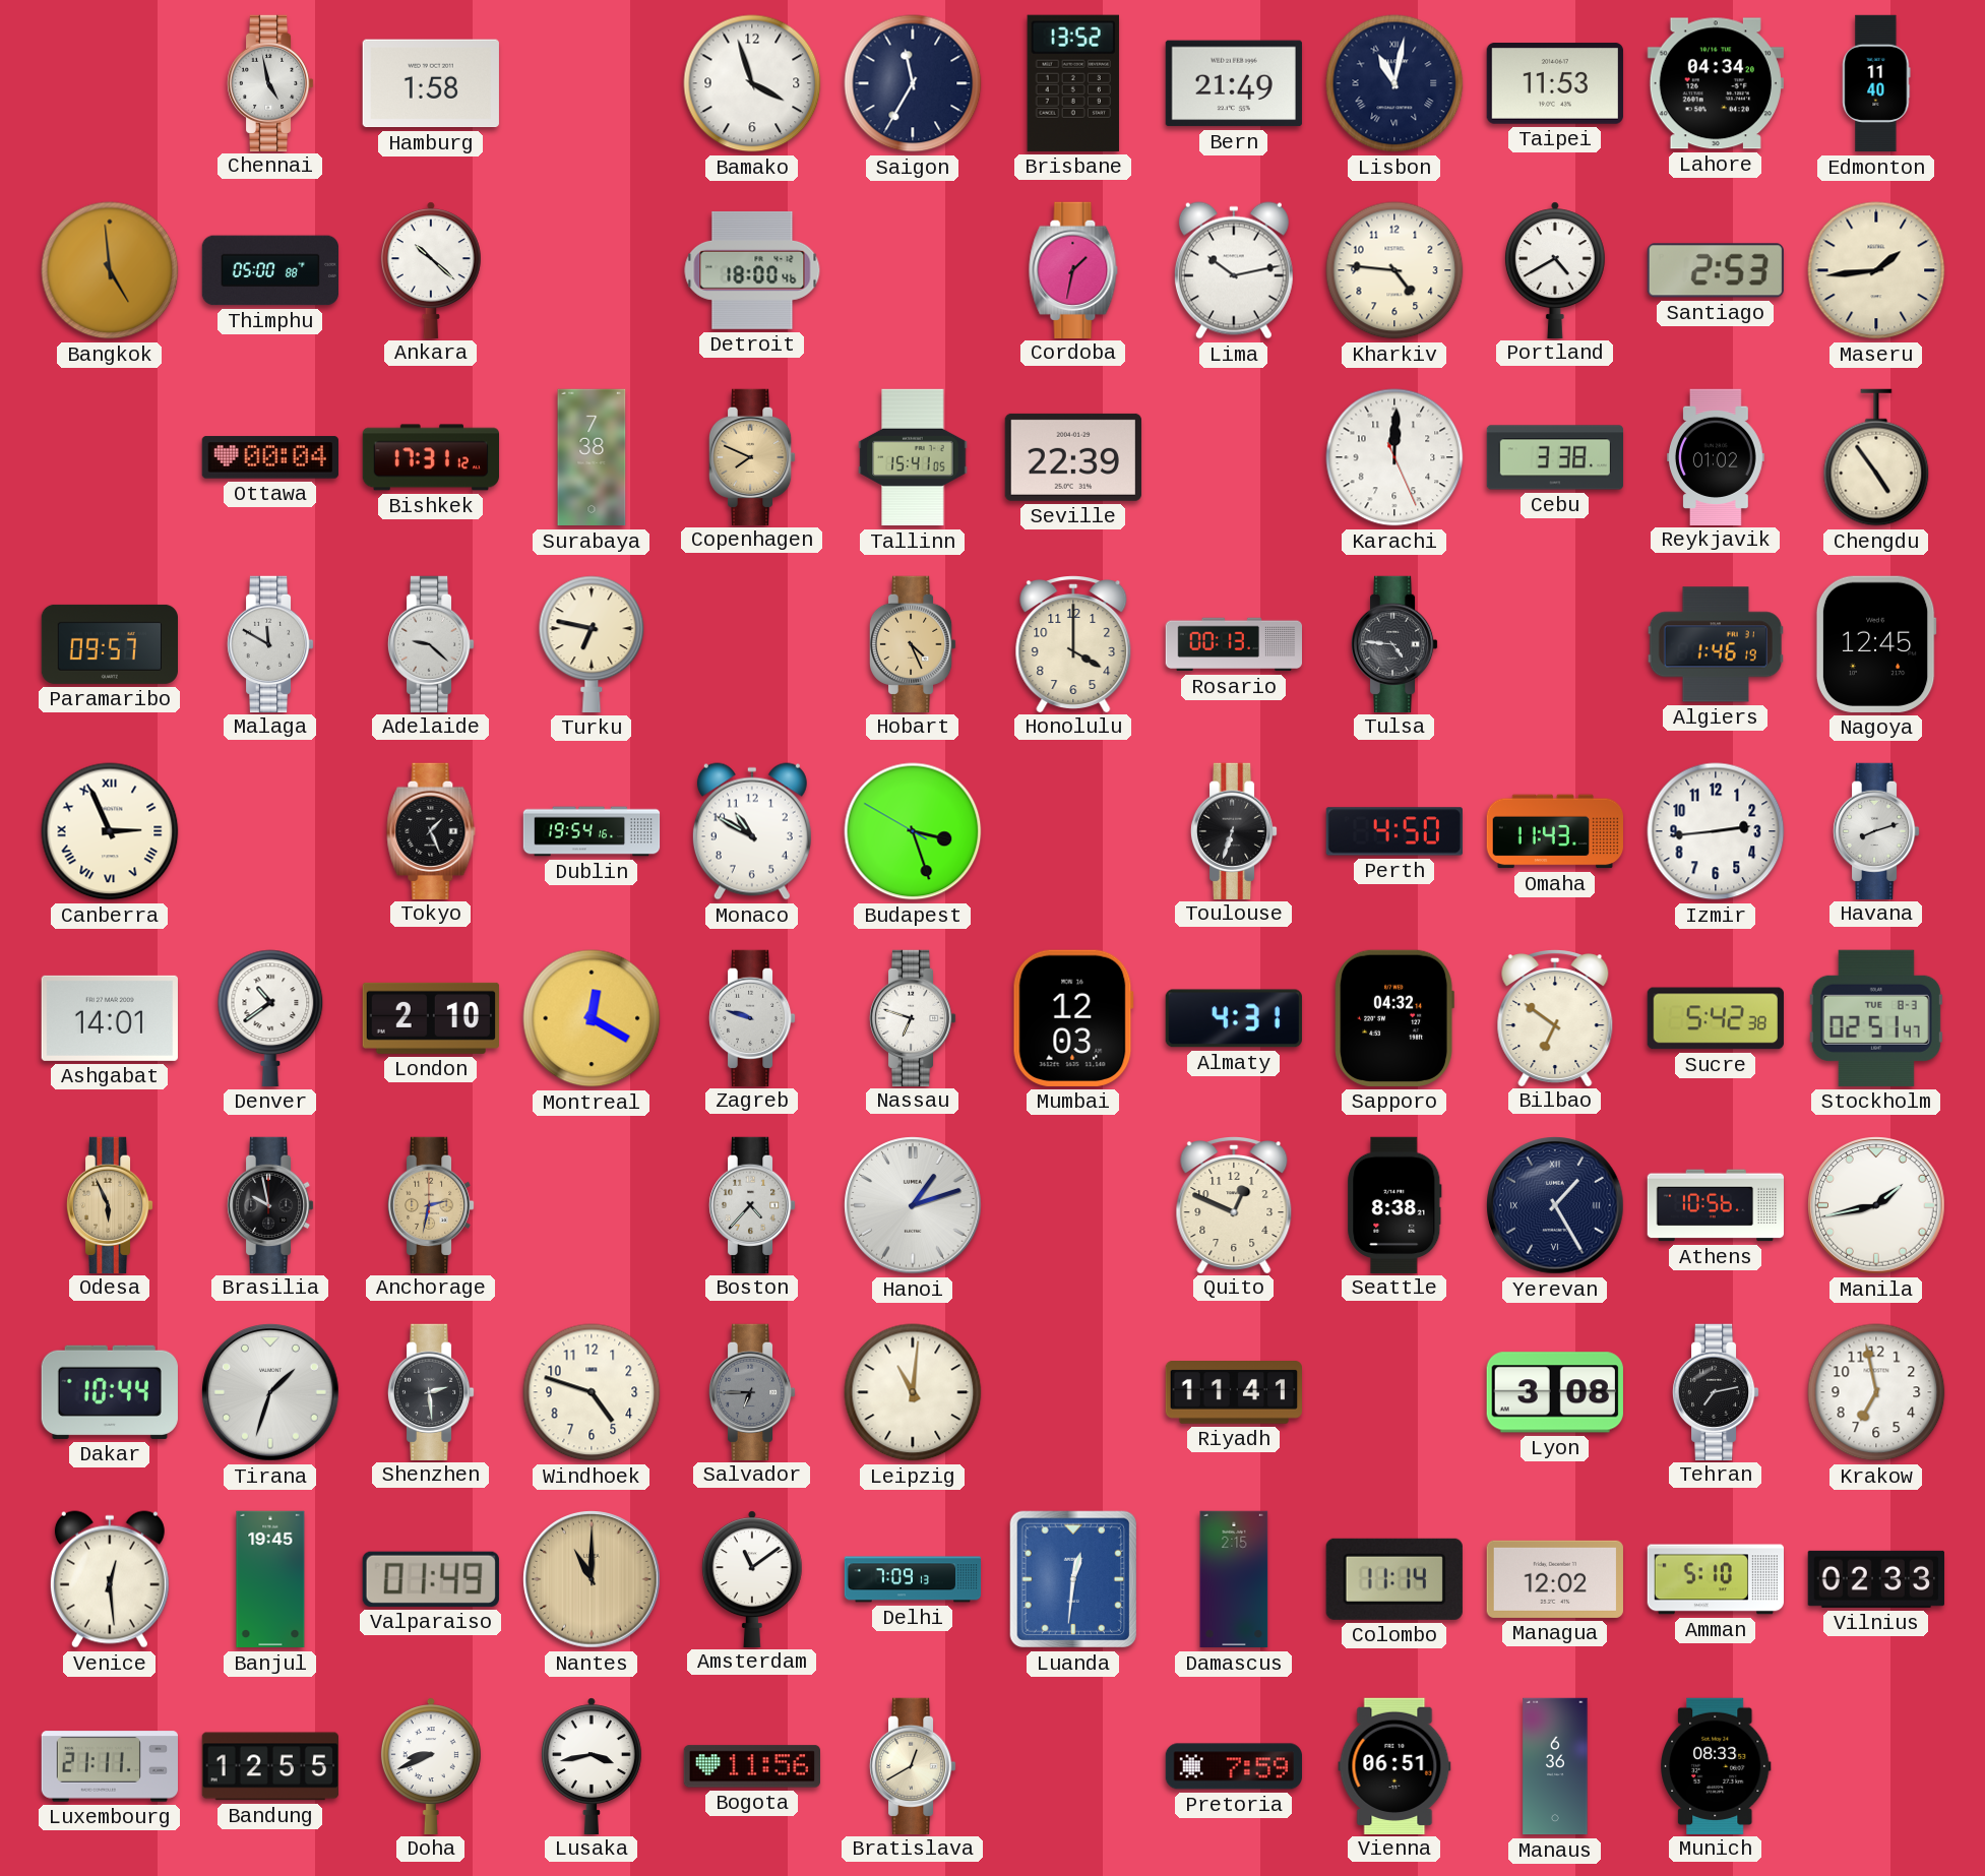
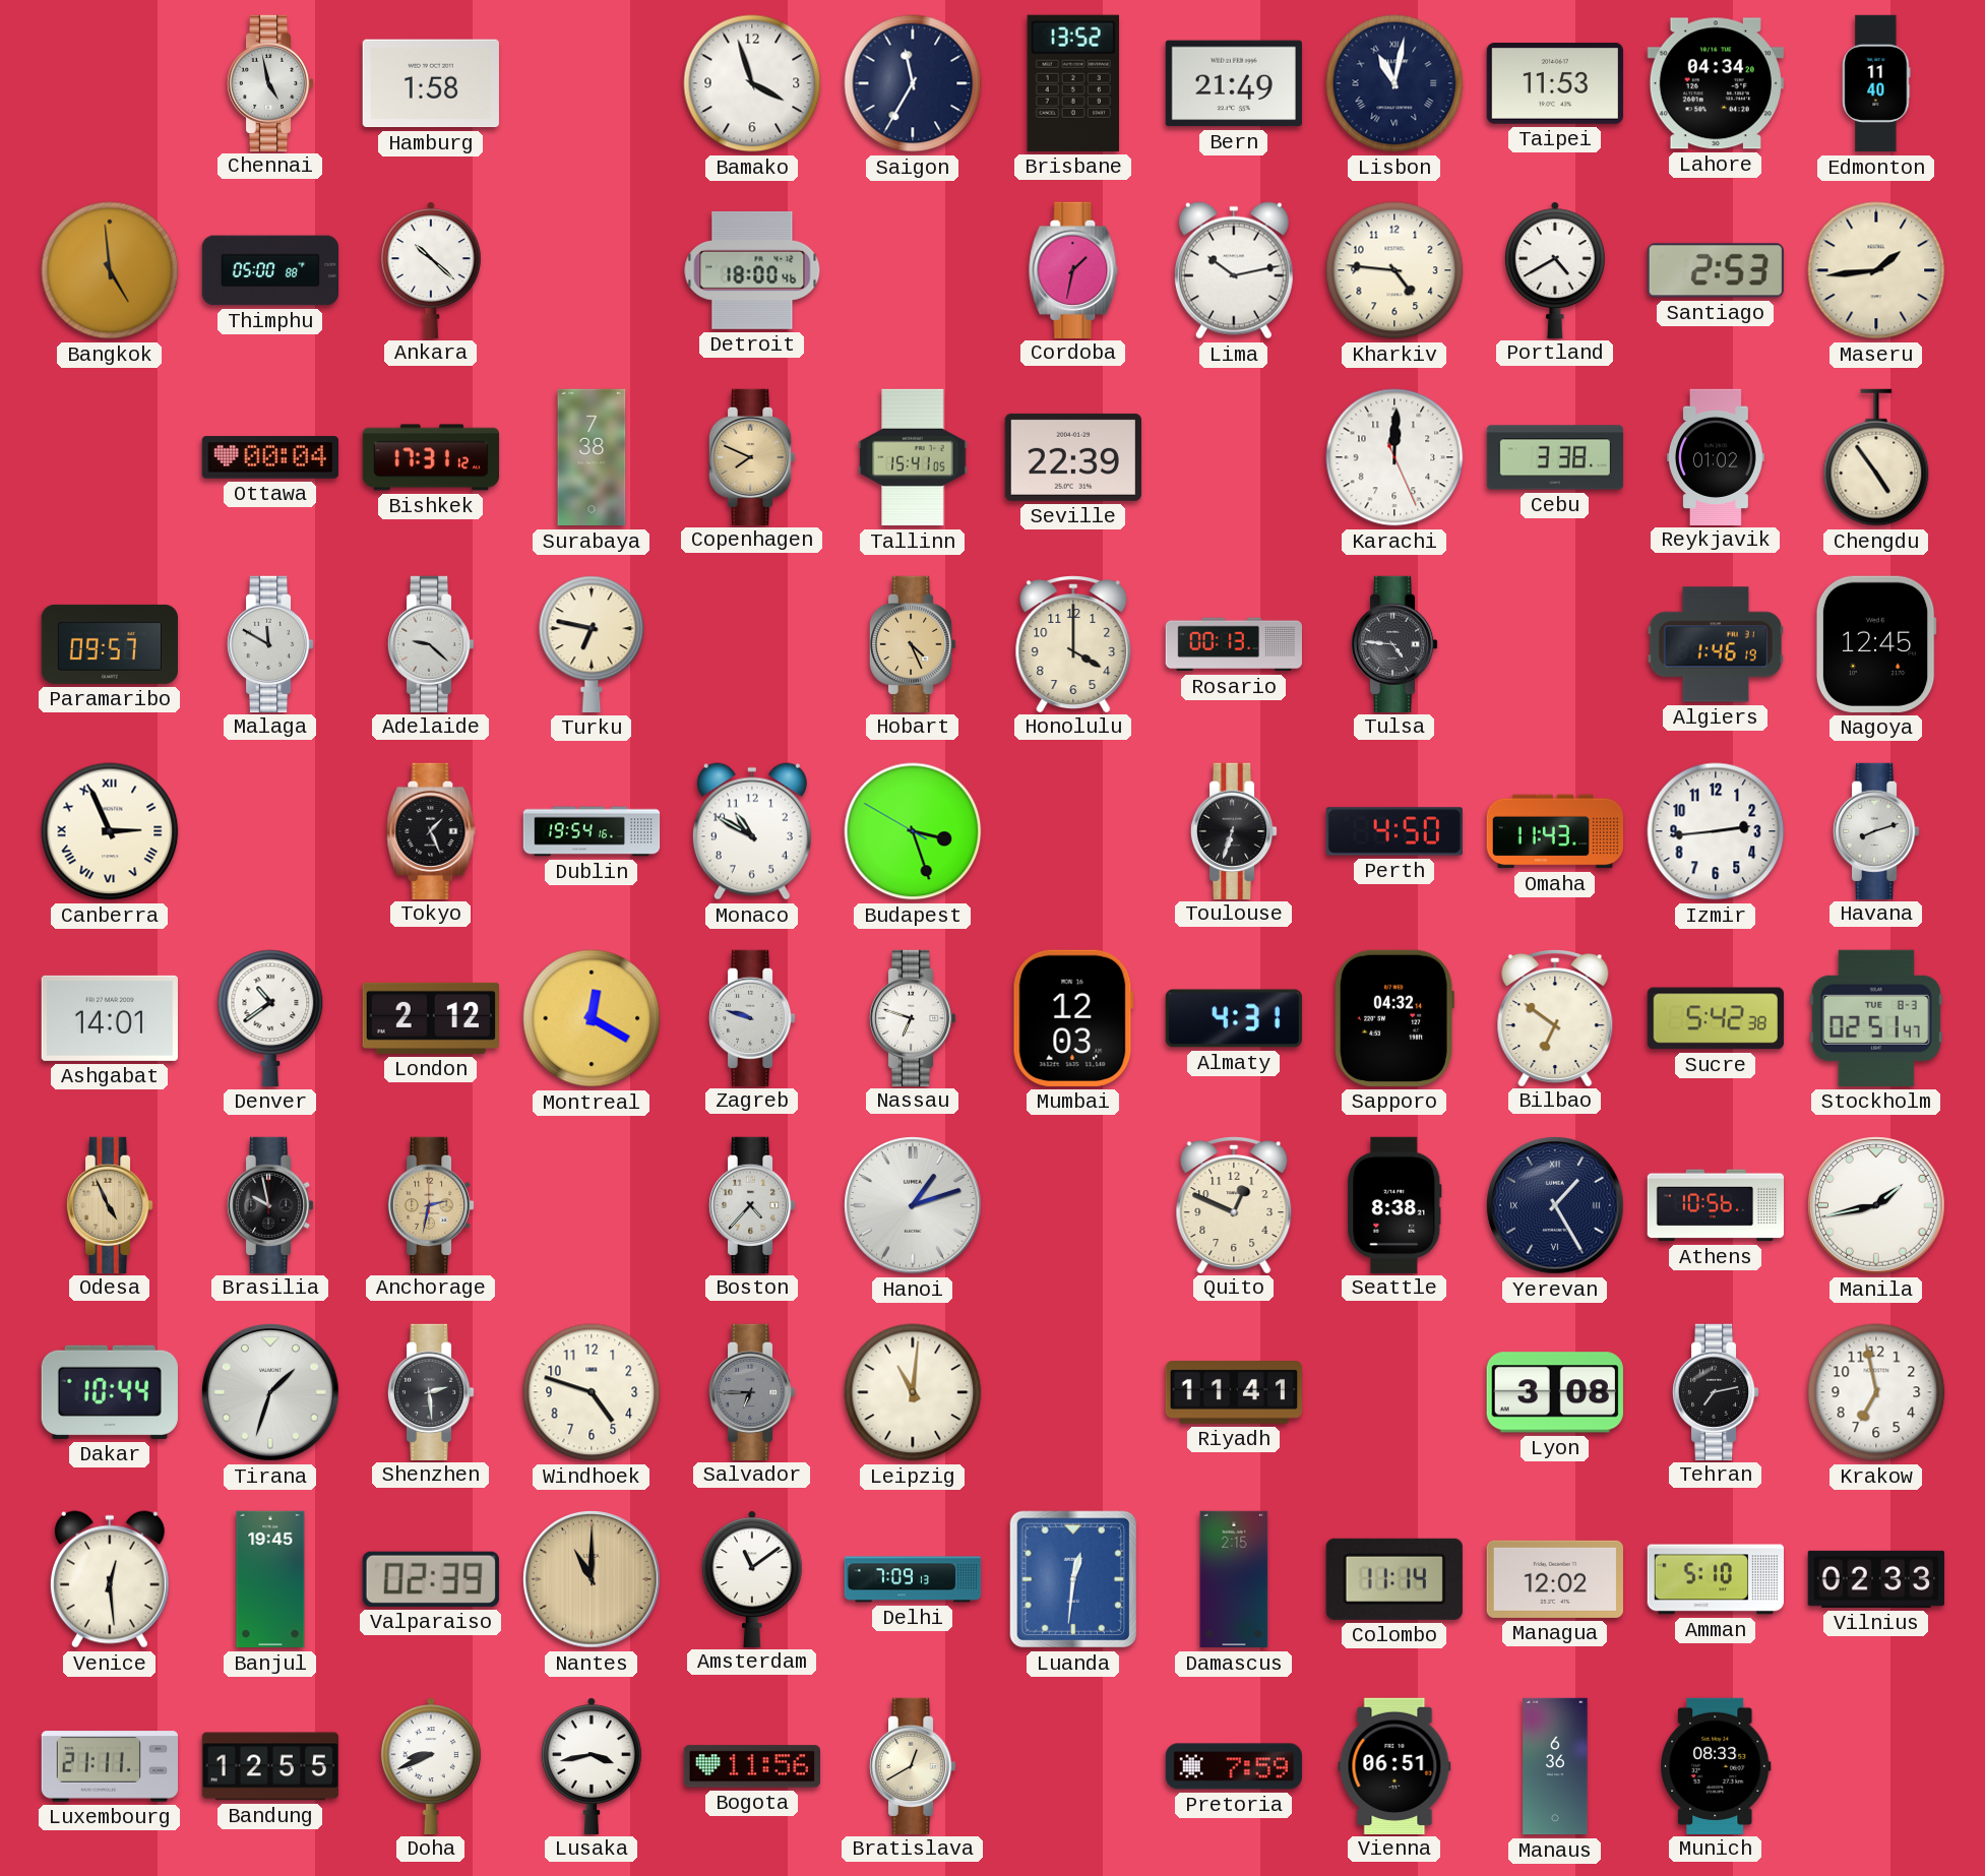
London: 2:10 -> 2:12
Odesa: 5:56 -> 4:56
Valparaiso: 01:49 -> 02:39
